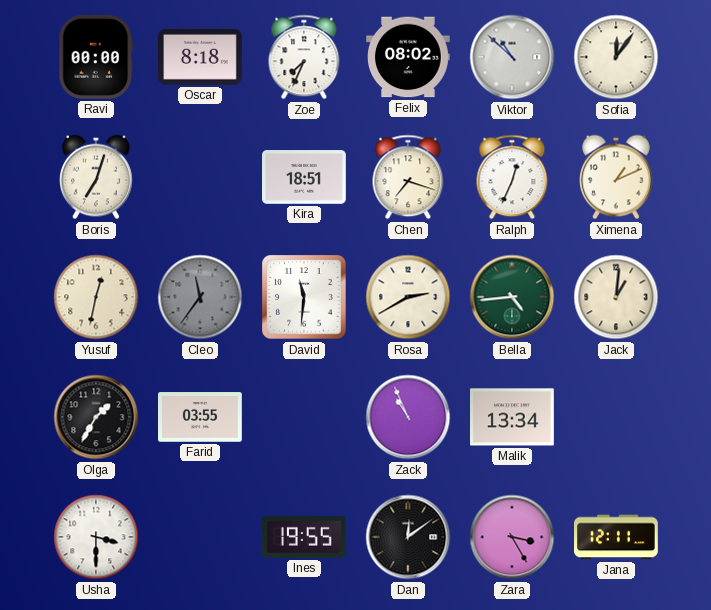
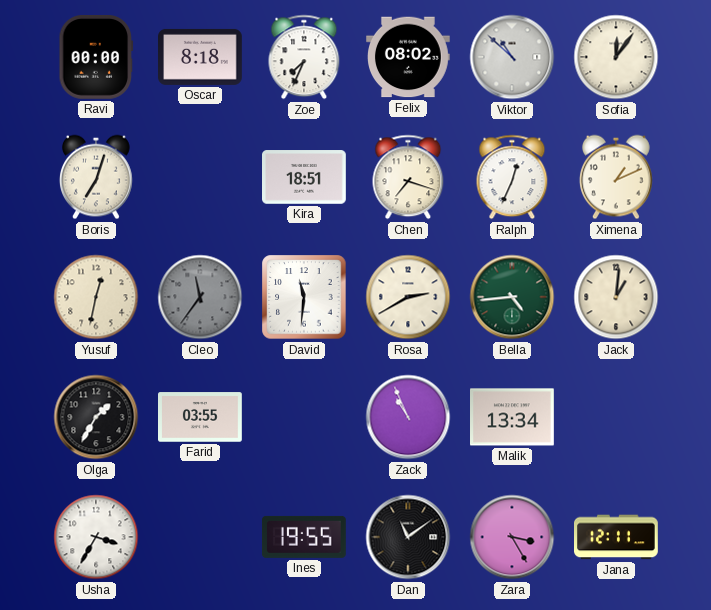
Usha: 3:30 -> 3:35
Dan: 12:09 -> 11:09
